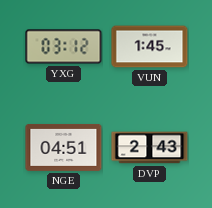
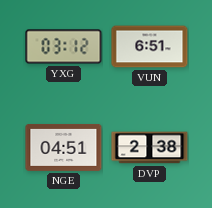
VUN: 1:45 -> 6:51
DVP: 2:43 -> 2:38
